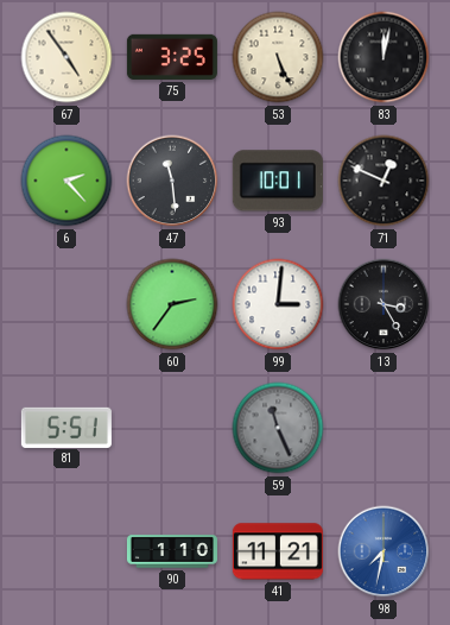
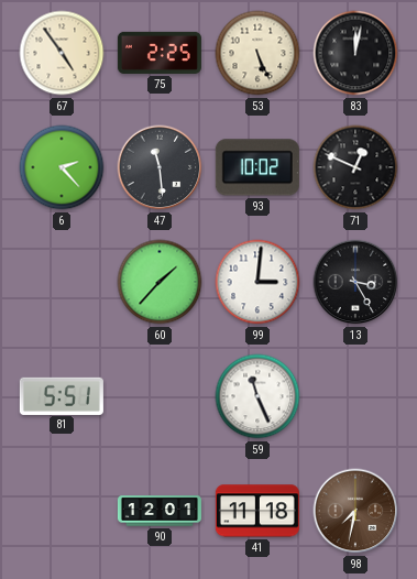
75: 3:25 -> 2:25
93: 10:01 -> 10:02
60: 2:36 -> 1:37
59 dial: grey -> white
90: 1:10 -> 12:01
41: 11:21 -> 11:18
98 dial: blue -> brown
